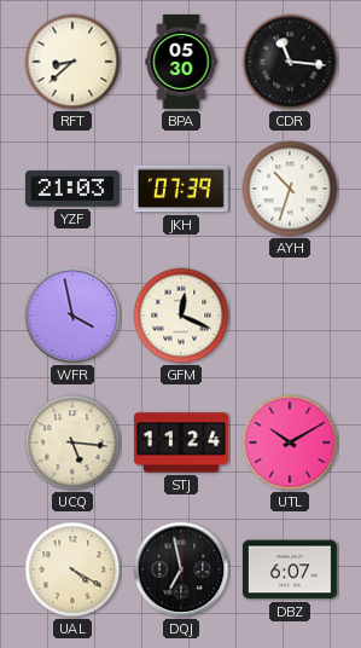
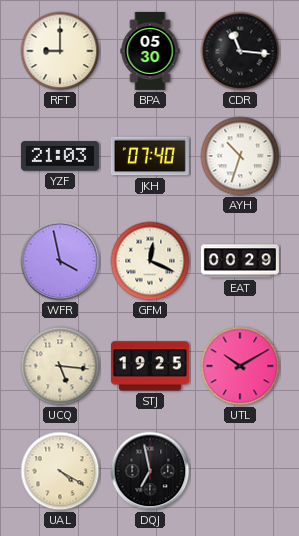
RFT: 8:38 -> 9:00
JKH: 07:39 -> 07:40
EAT: none -> 00:29
STJ: 11:24 -> 19:25
DBZ: 6:07 -> none
